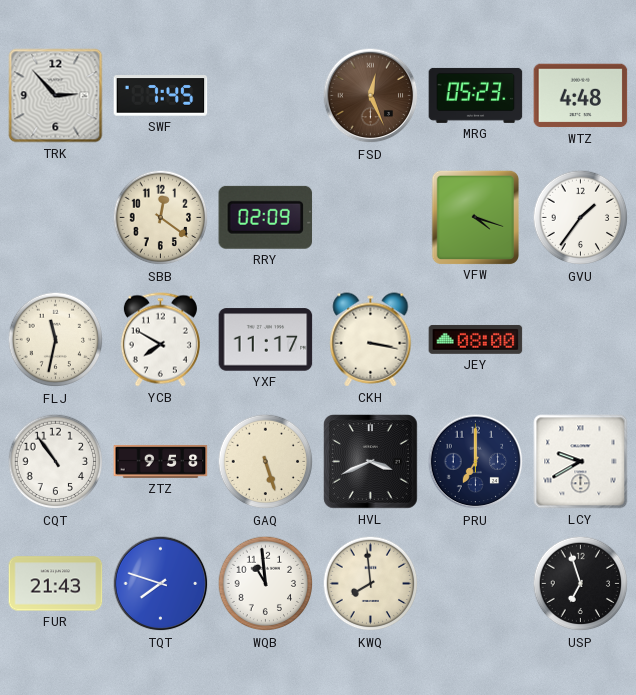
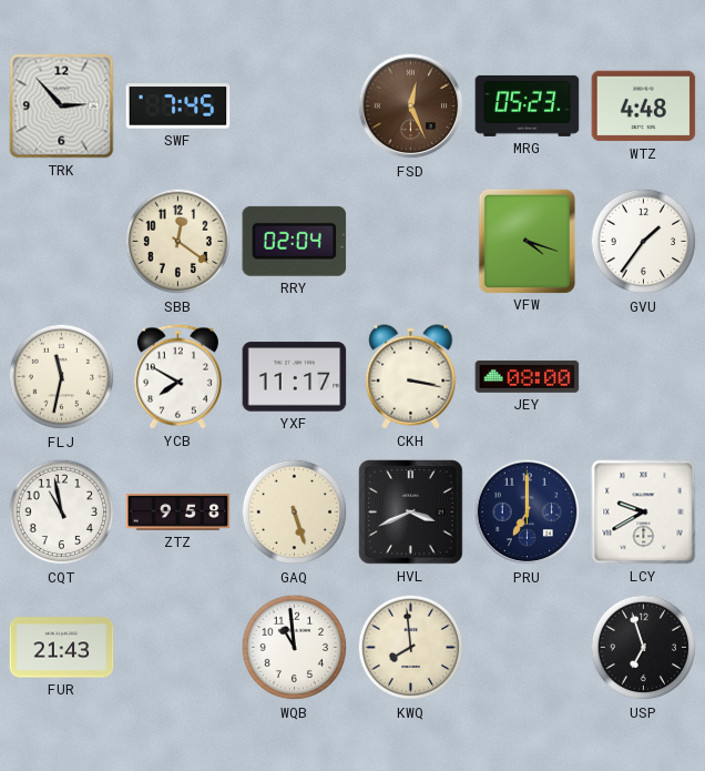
RRY: 02:09 -> 02:04
CQT: 10:54 -> 10:58
TQT: 7:48 -> none
